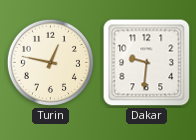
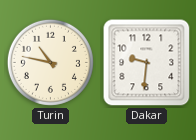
Turin: 12:47 -> 10:47
